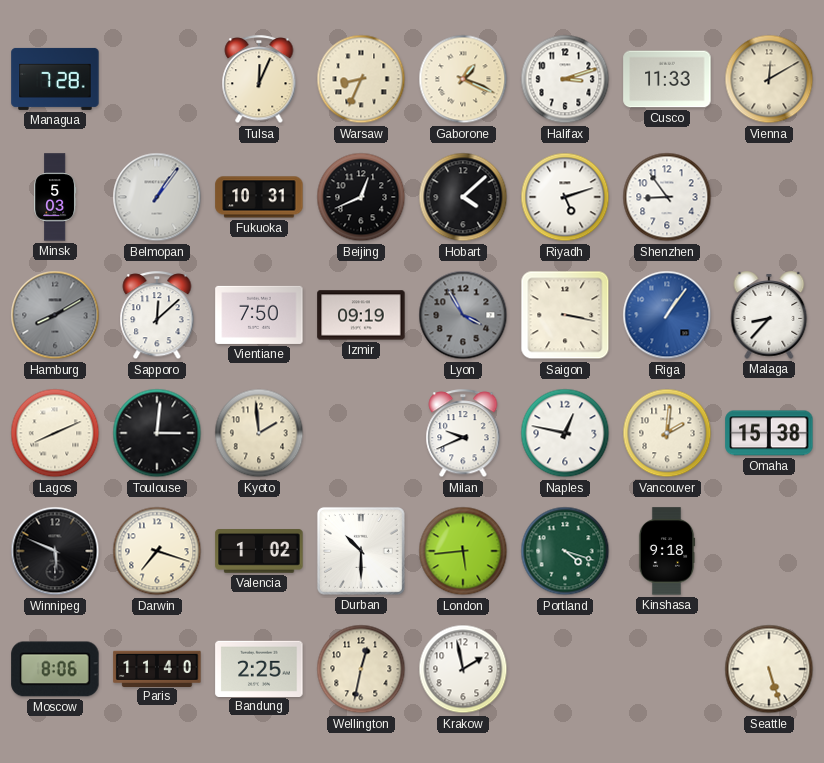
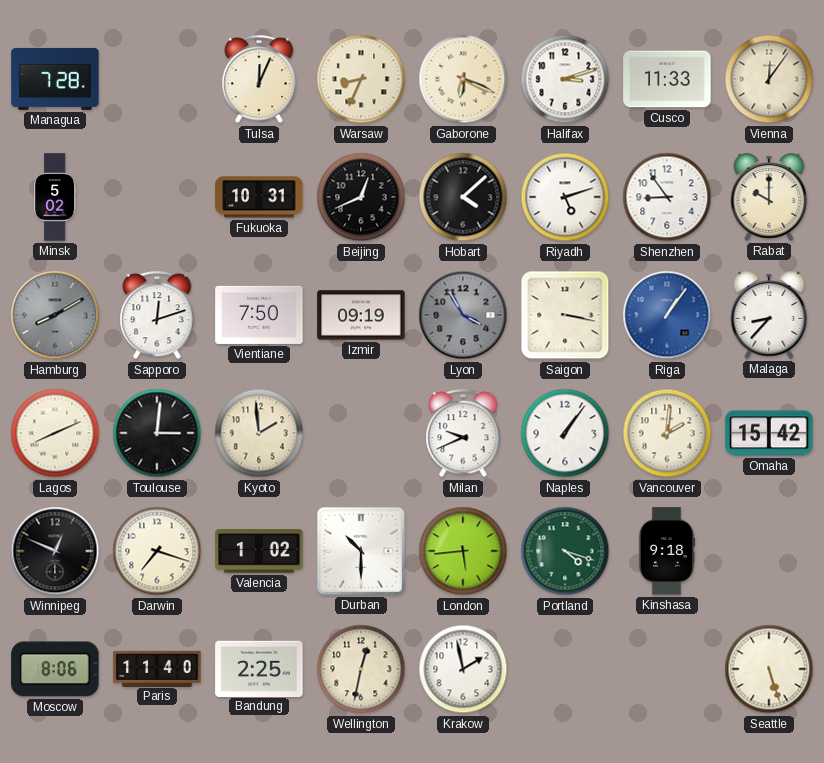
Gaborone: 1:19 -> 6:19
Vienna: 12:10 -> 12:06
Minsk: 5:03 -> 5:02
Belmopan: 1:06 -> none
Rabat: none -> 10:00
Sapporo: 12:08 -> 12:12
Naples: 12:47 -> 1:06
Omaha: 15:38 -> 15:42
Winnipeg: 5:49 -> 12:49
